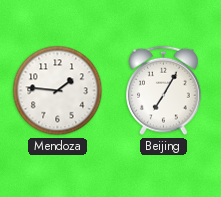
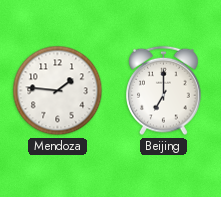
Beijing: 7:05 -> 7:00
